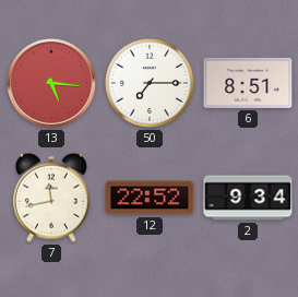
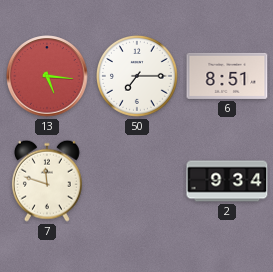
7: 11:43 -> 11:48
12: 22:52 -> none
